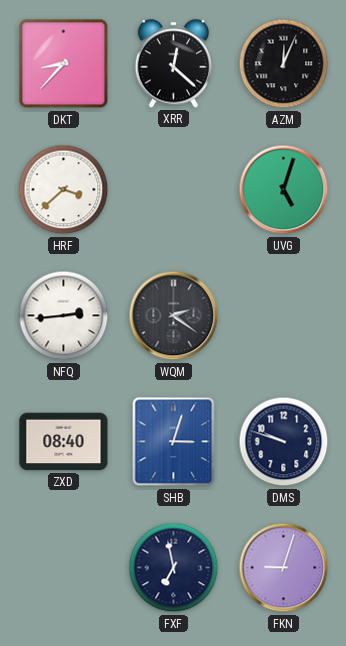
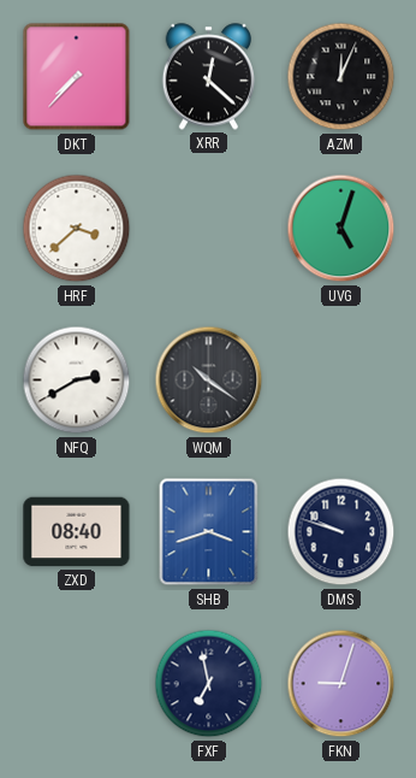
DKT: 8:37 -> 7:37
NFQ: 2:44 -> 2:40
WQM: 2:21 -> 10:21
SHB: 3:03 -> 3:42
